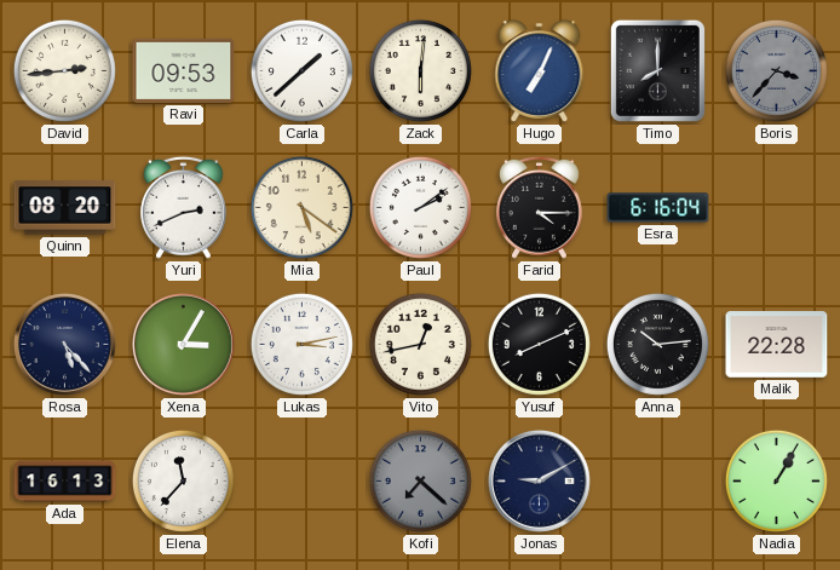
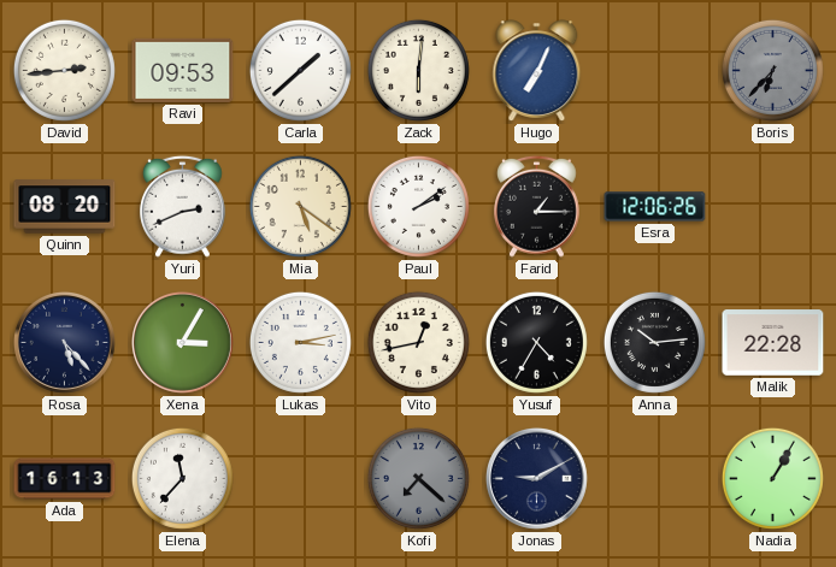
Timo: 8:00 -> none
Boris: 3:37 -> 6:37
Farid: 4:15 -> 1:15
Esra: 6:16 -> 12:06
Yusuf: 8:11 -> 4:35
